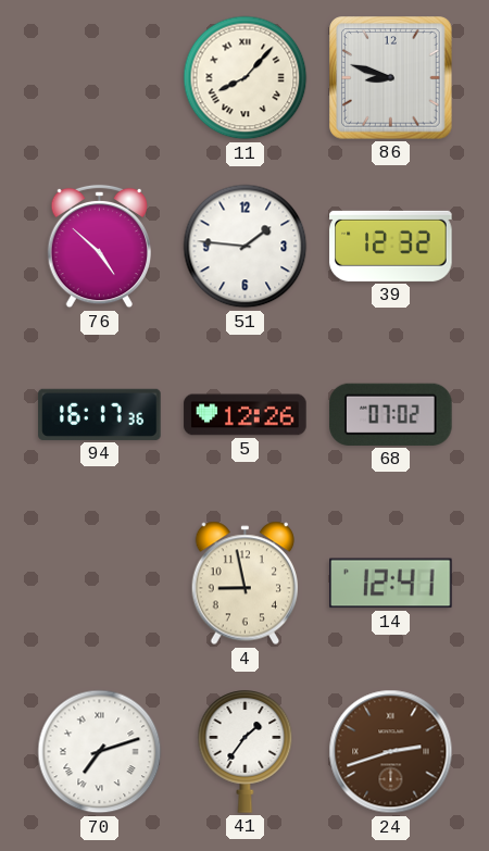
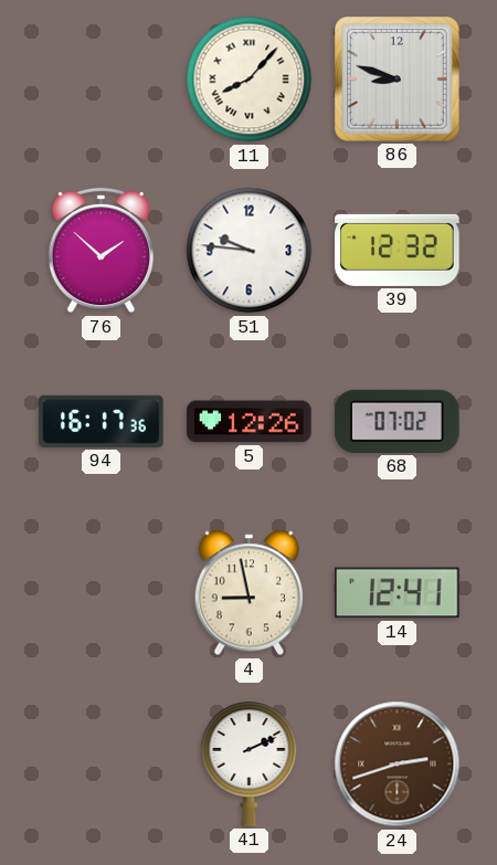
76: 4:52 -> 1:52
51: 1:46 -> 9:46
70: 7:12 -> none
41: 1:36 -> 2:11
